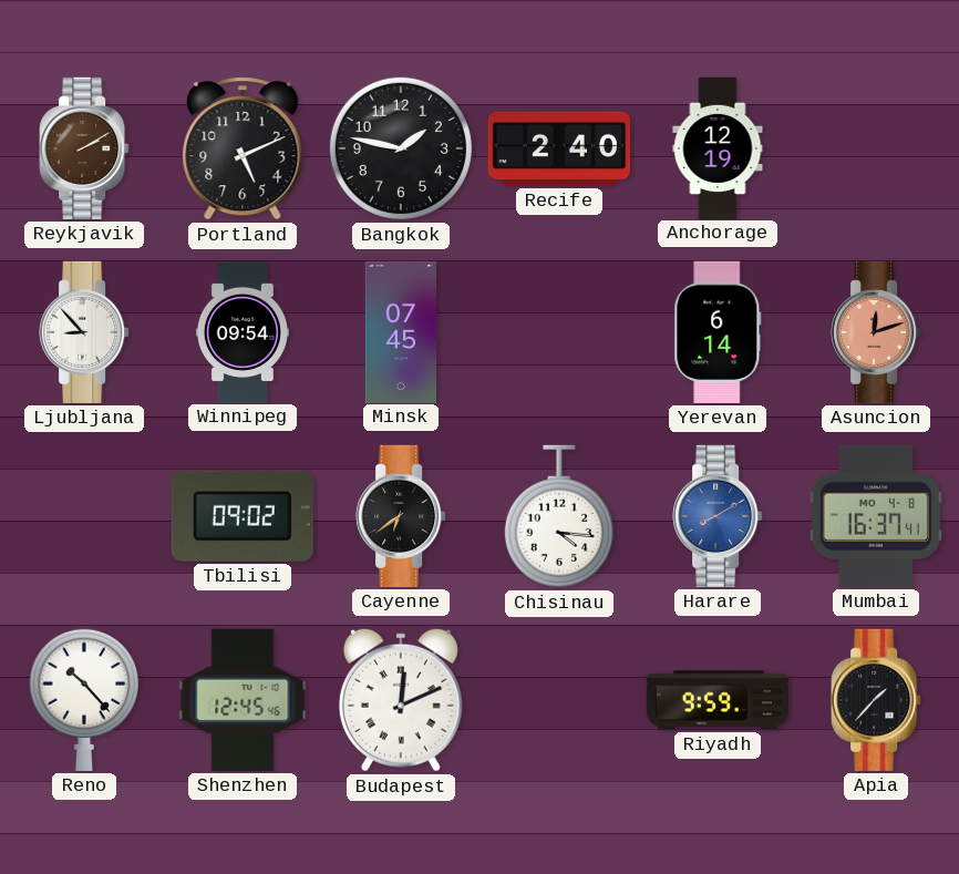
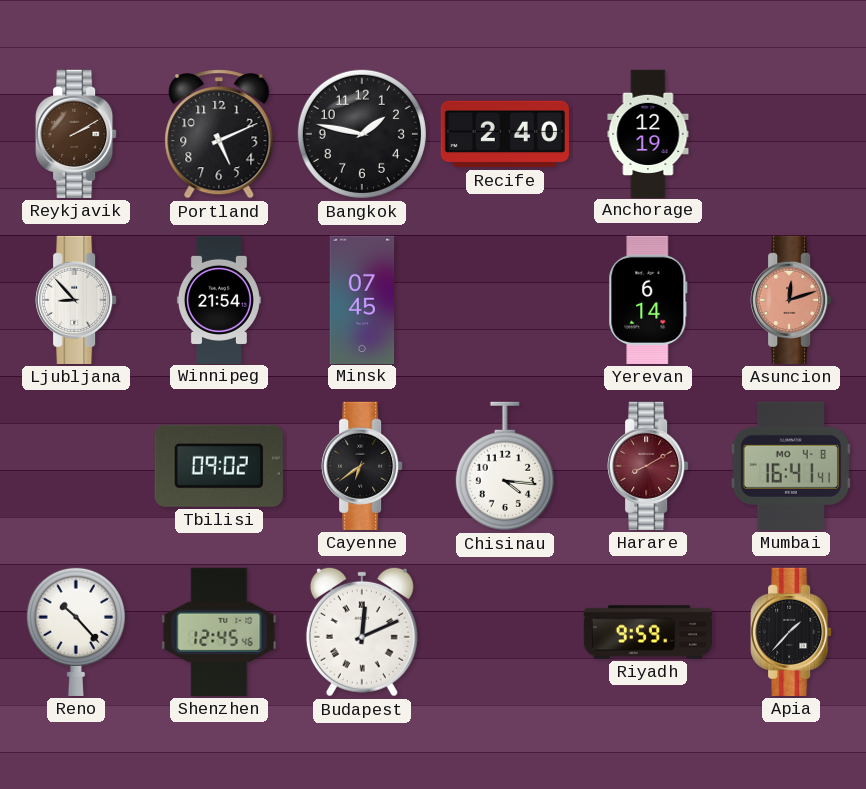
Winnipeg: 09:54 -> 21:54
Harare dial: blue -> burgundy
Mumbai: 16:37 -> 16:41
